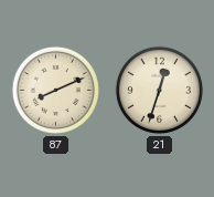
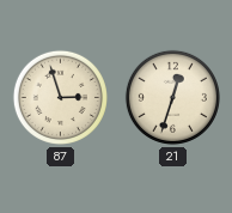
87: 8:11 -> 2:57
